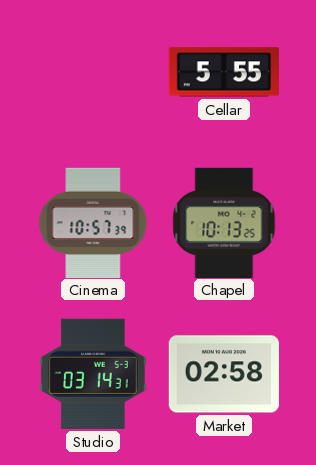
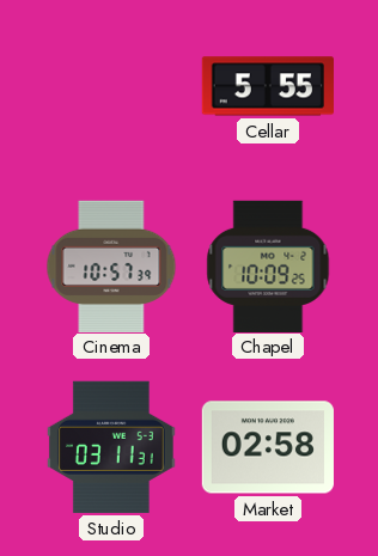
Chapel: 10:13 -> 10:09
Studio: 03:14 -> 03:11
